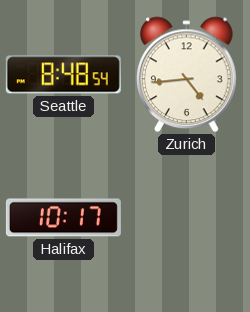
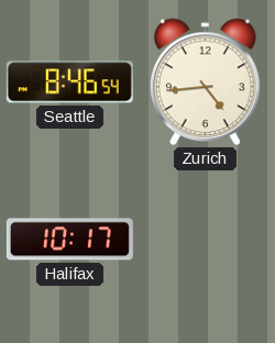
Seattle: 8:48 -> 8:46
